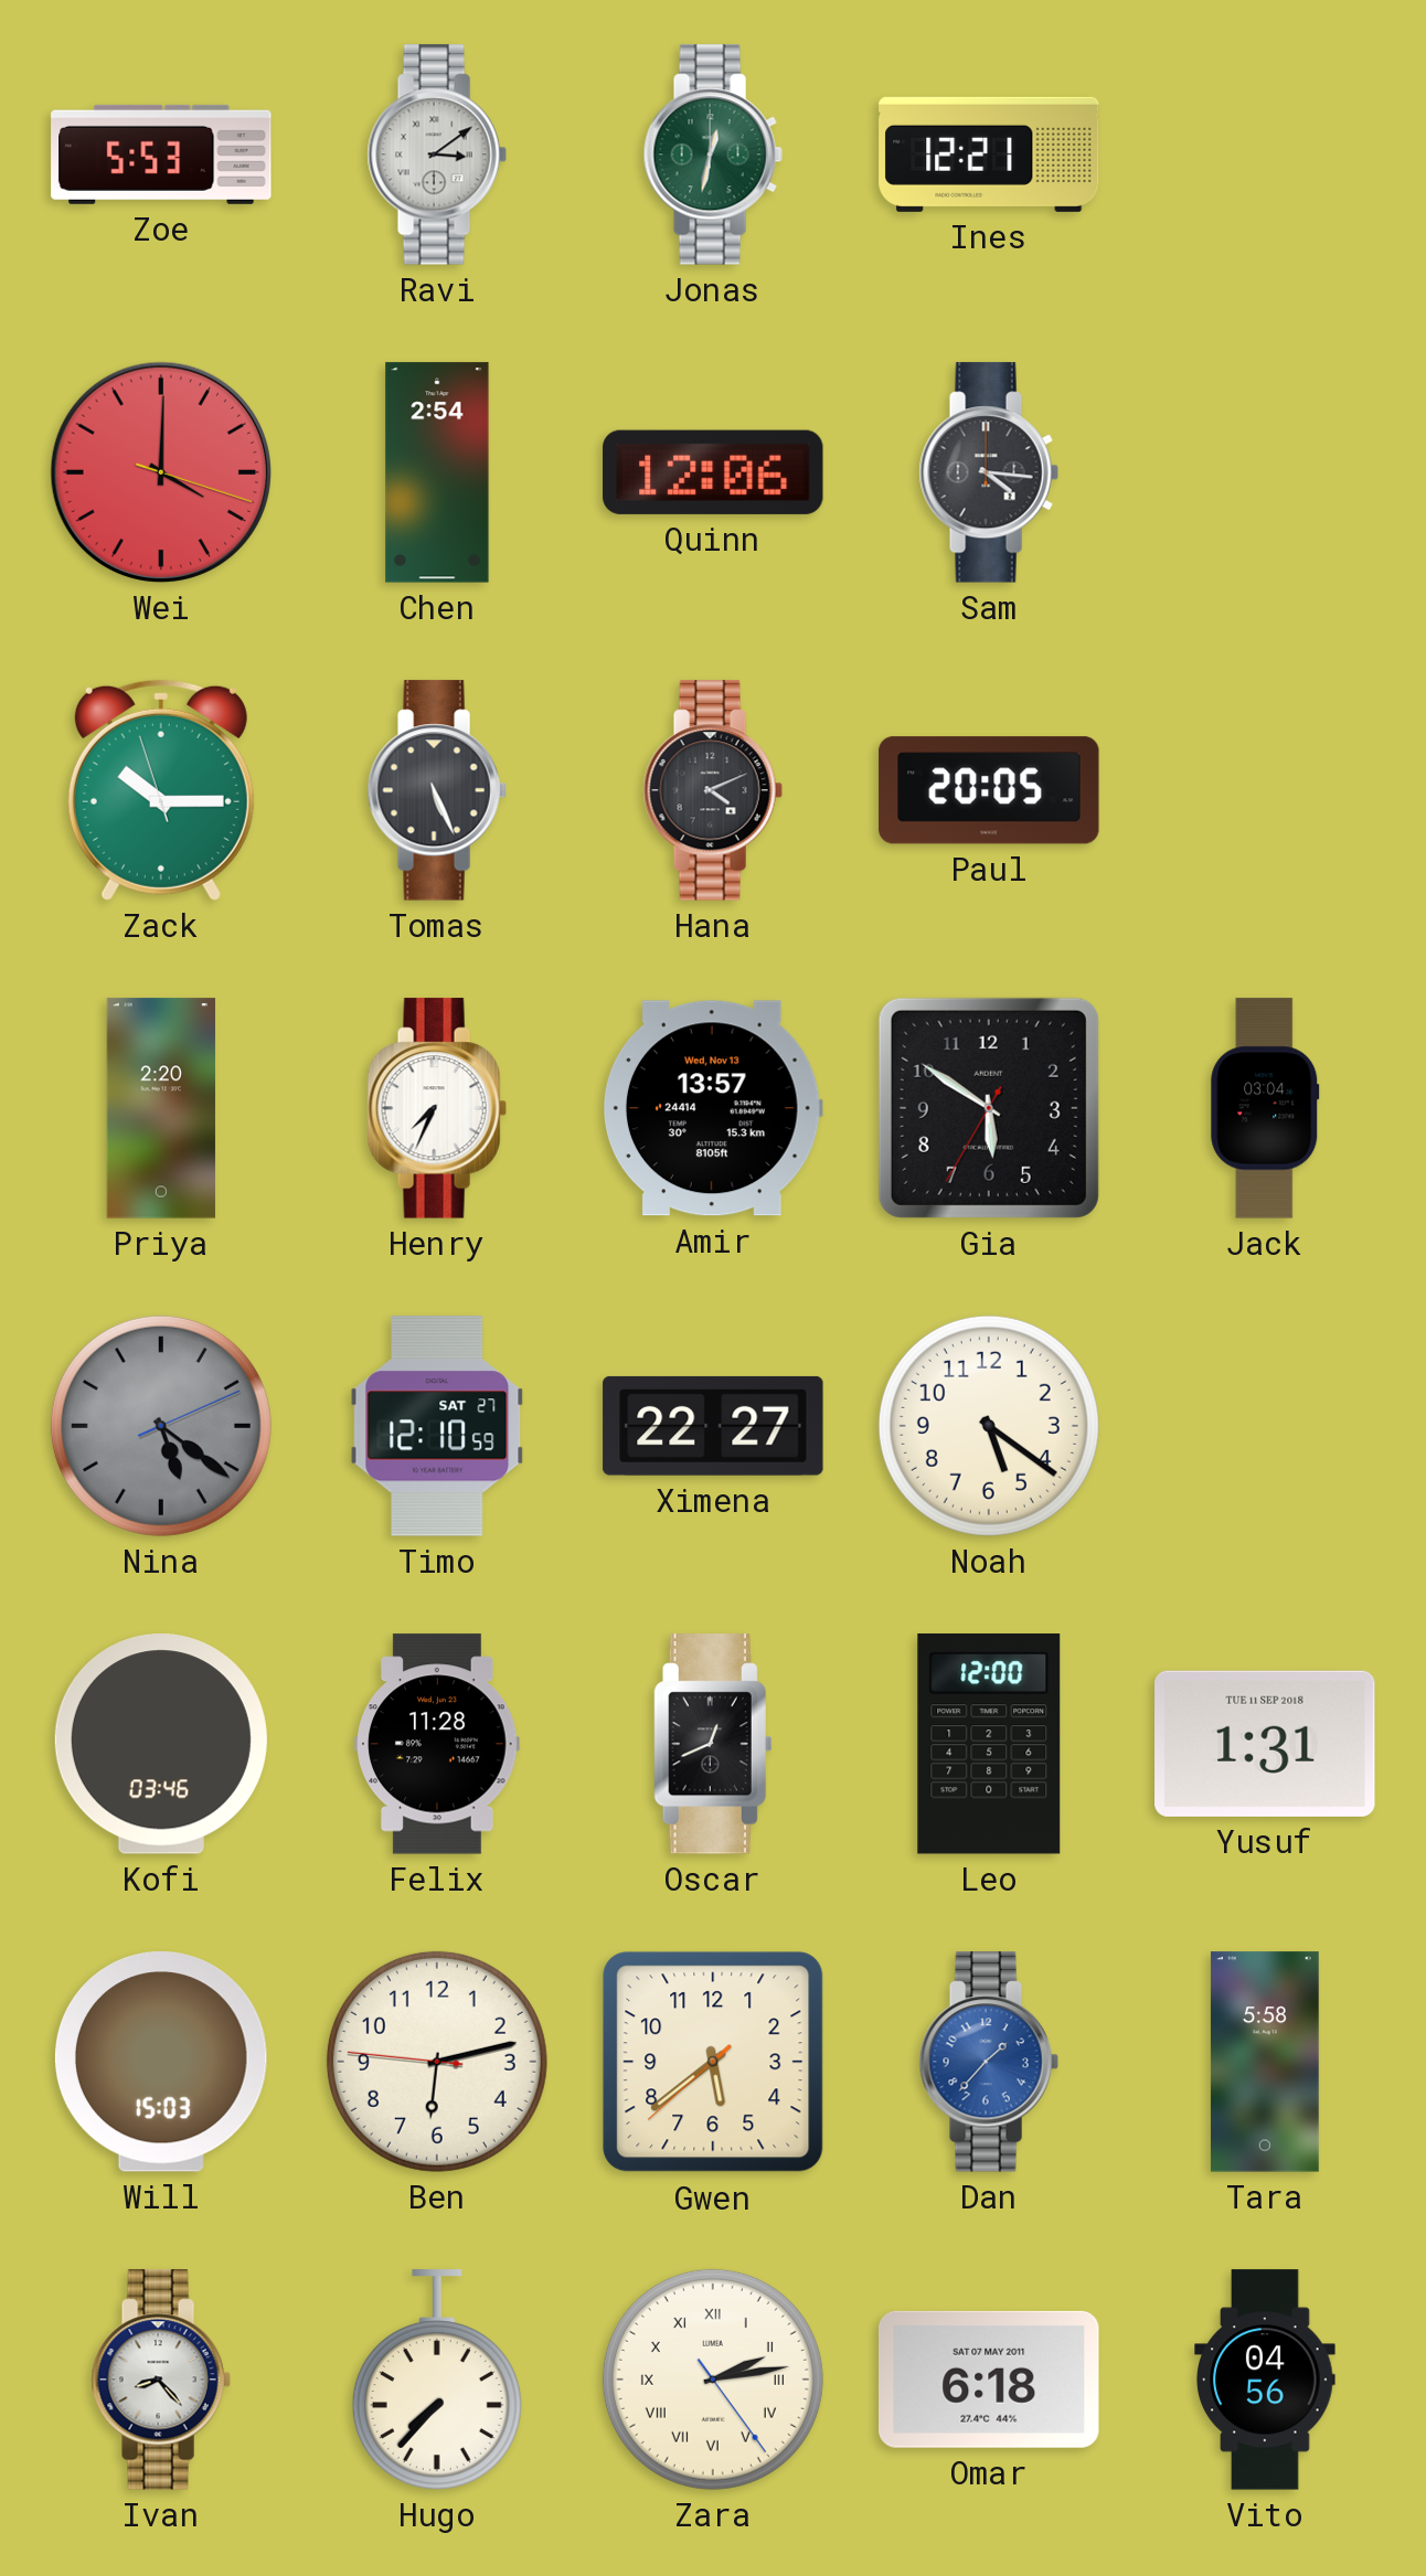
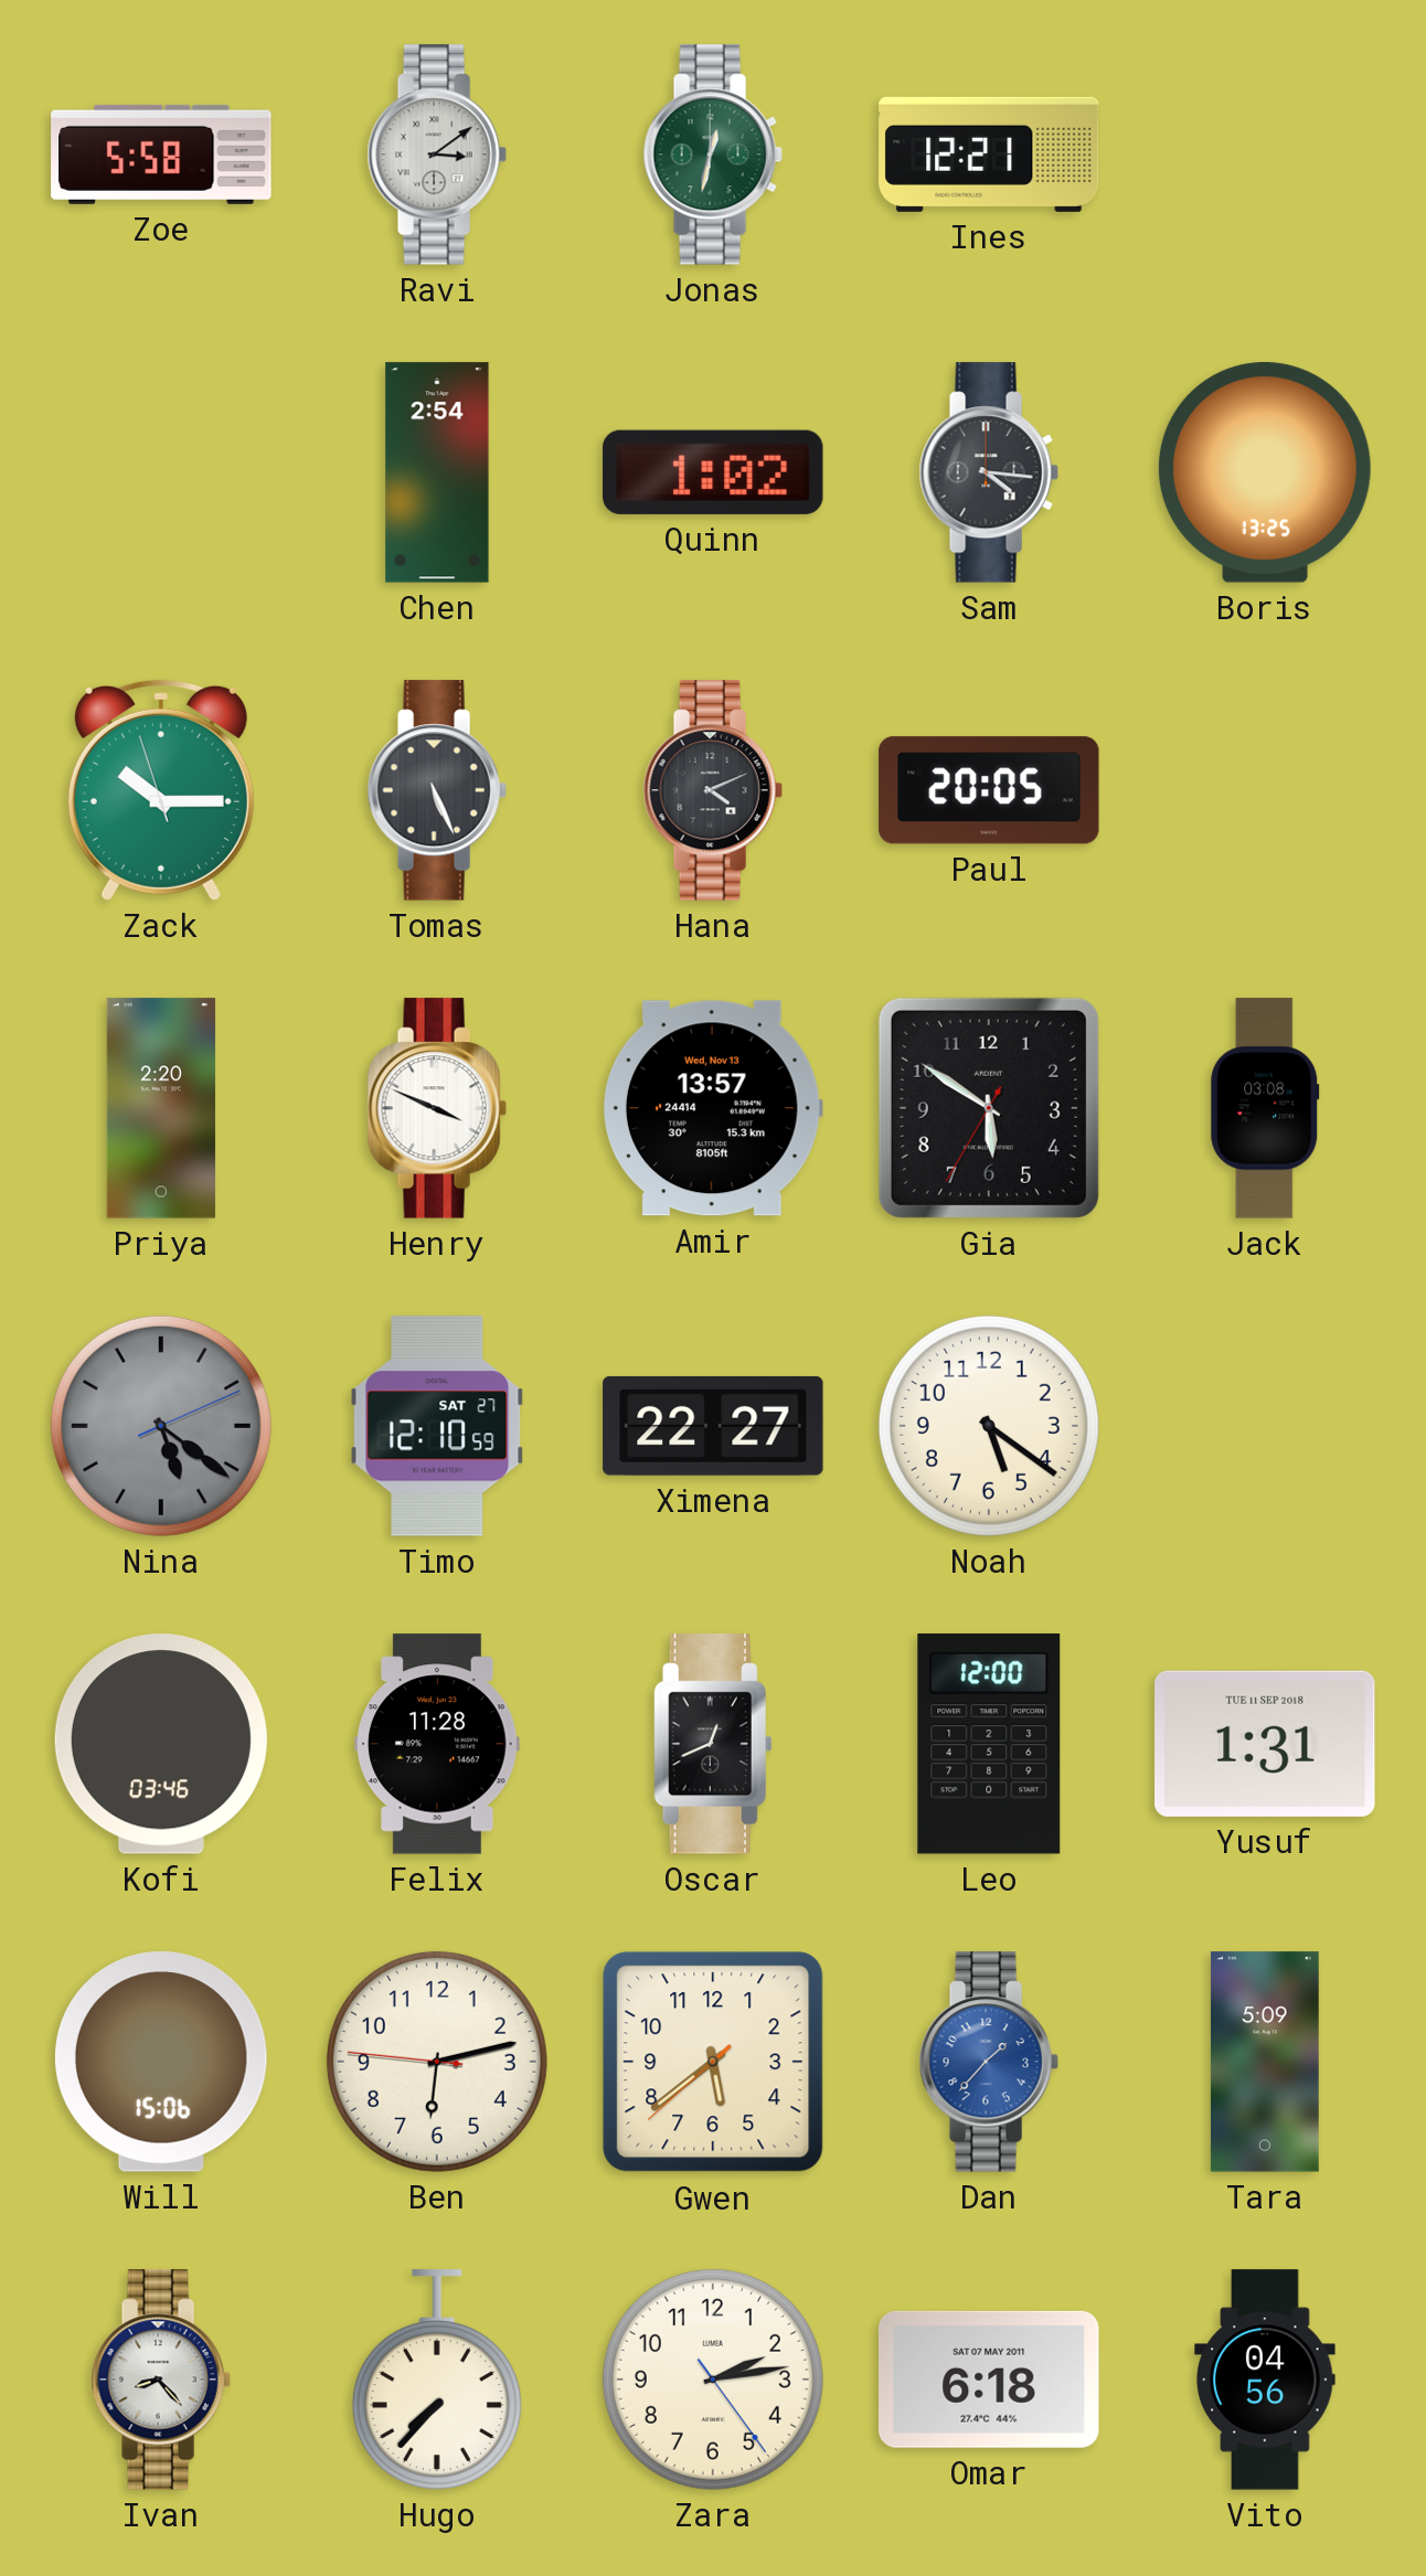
Zoe: 5:53 -> 5:58
Wei: 4:00 -> none
Quinn: 12:06 -> 1:02
Boris: none -> 13:25
Henry: 7:34 -> 3:49
Jack: 03:04 -> 03:08
Will: 15:03 -> 15:06
Tara: 5:58 -> 5:09
Zara numerals: Roman -> Arabic
